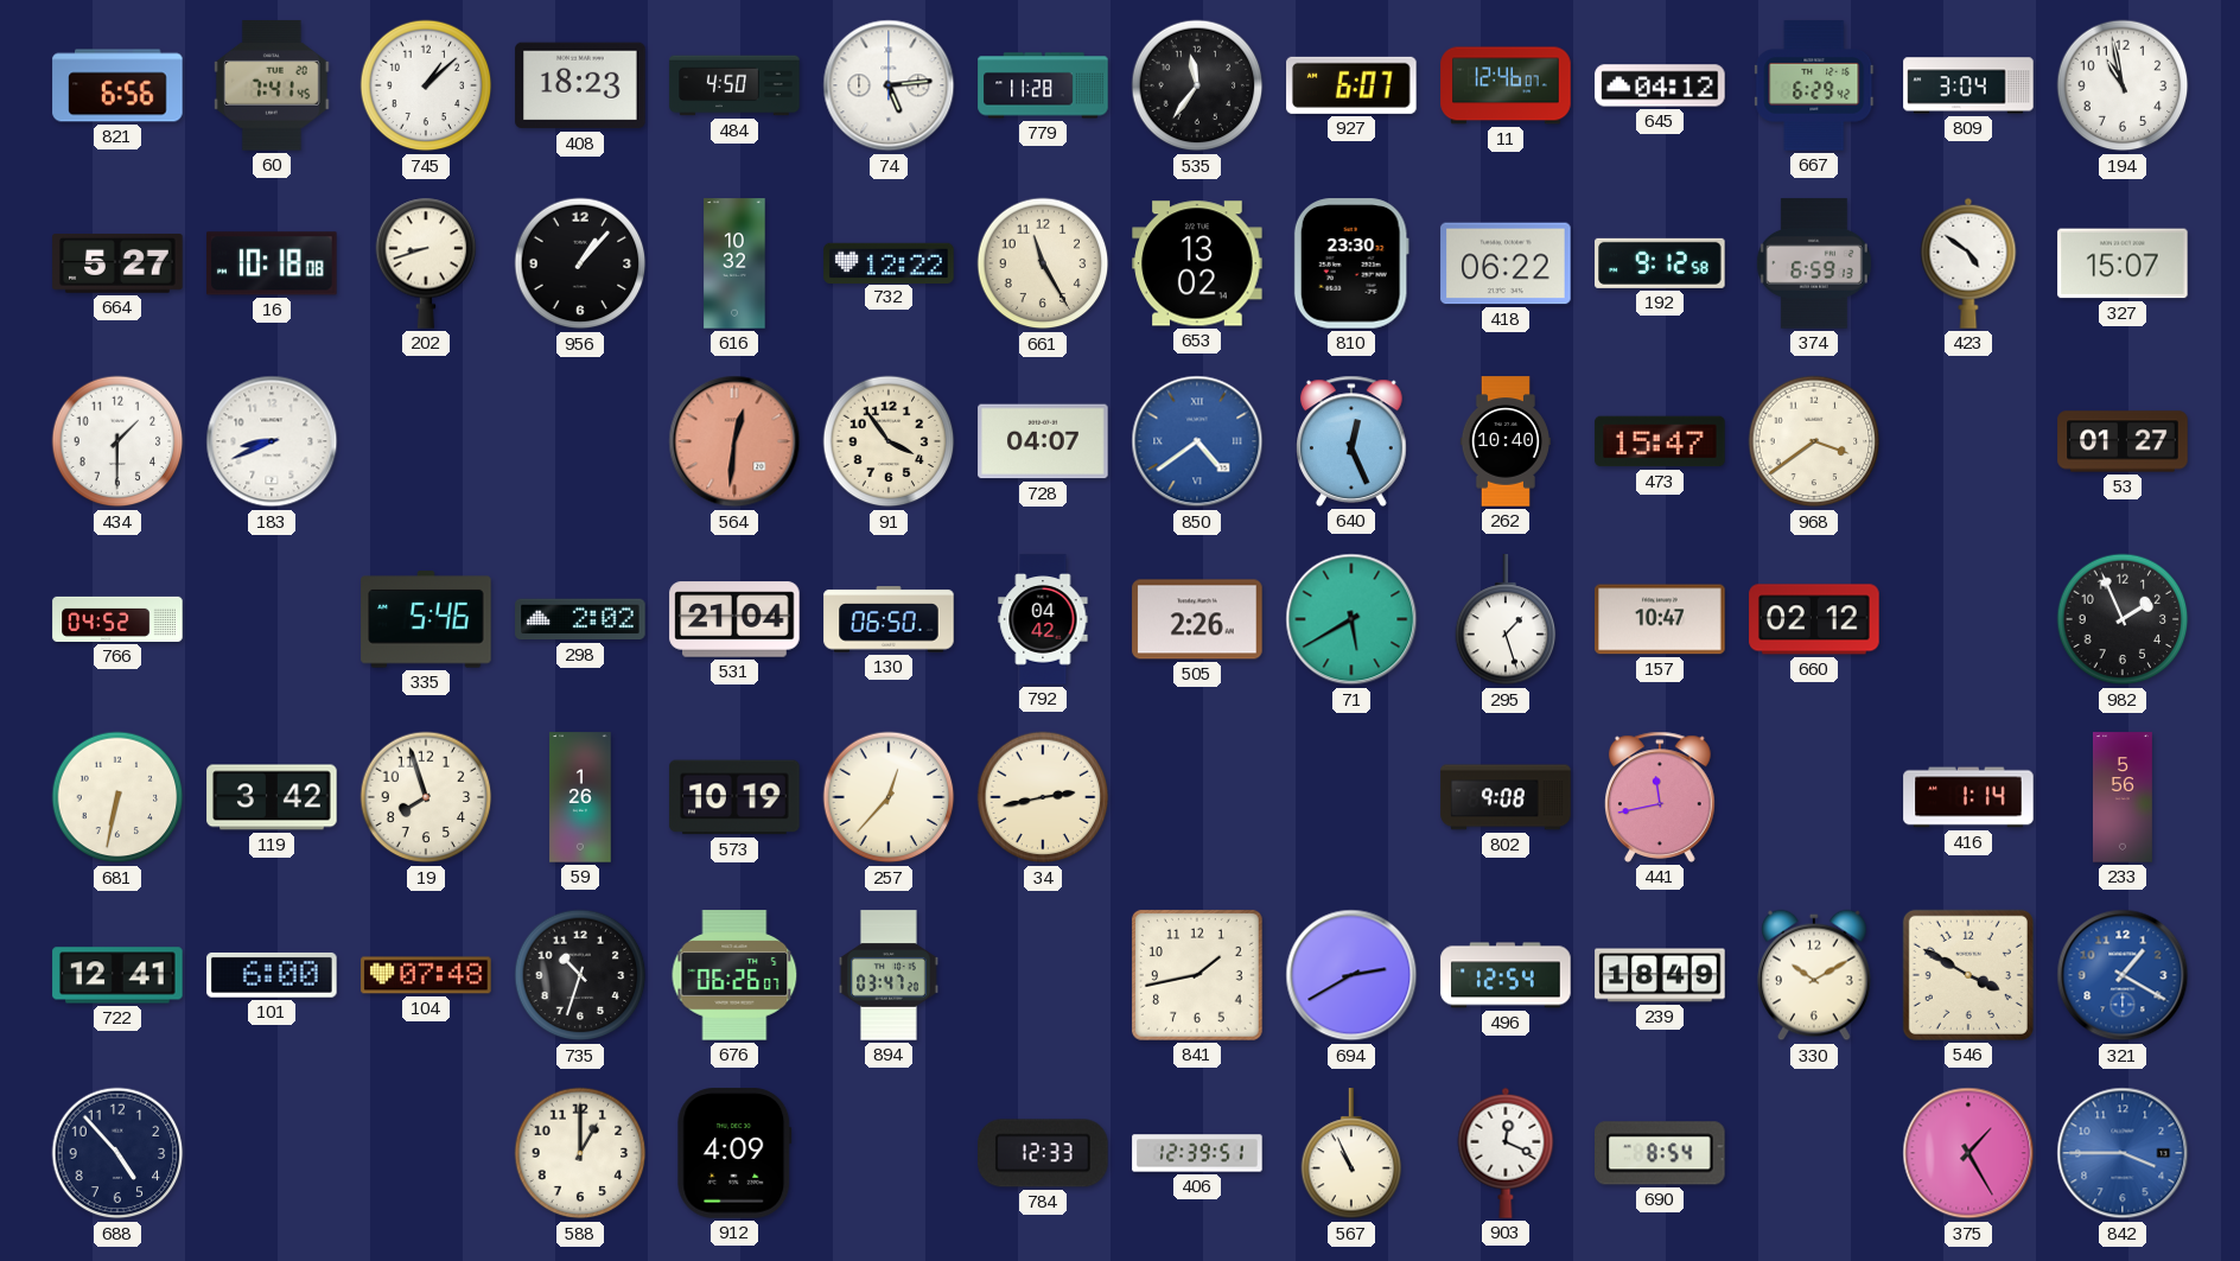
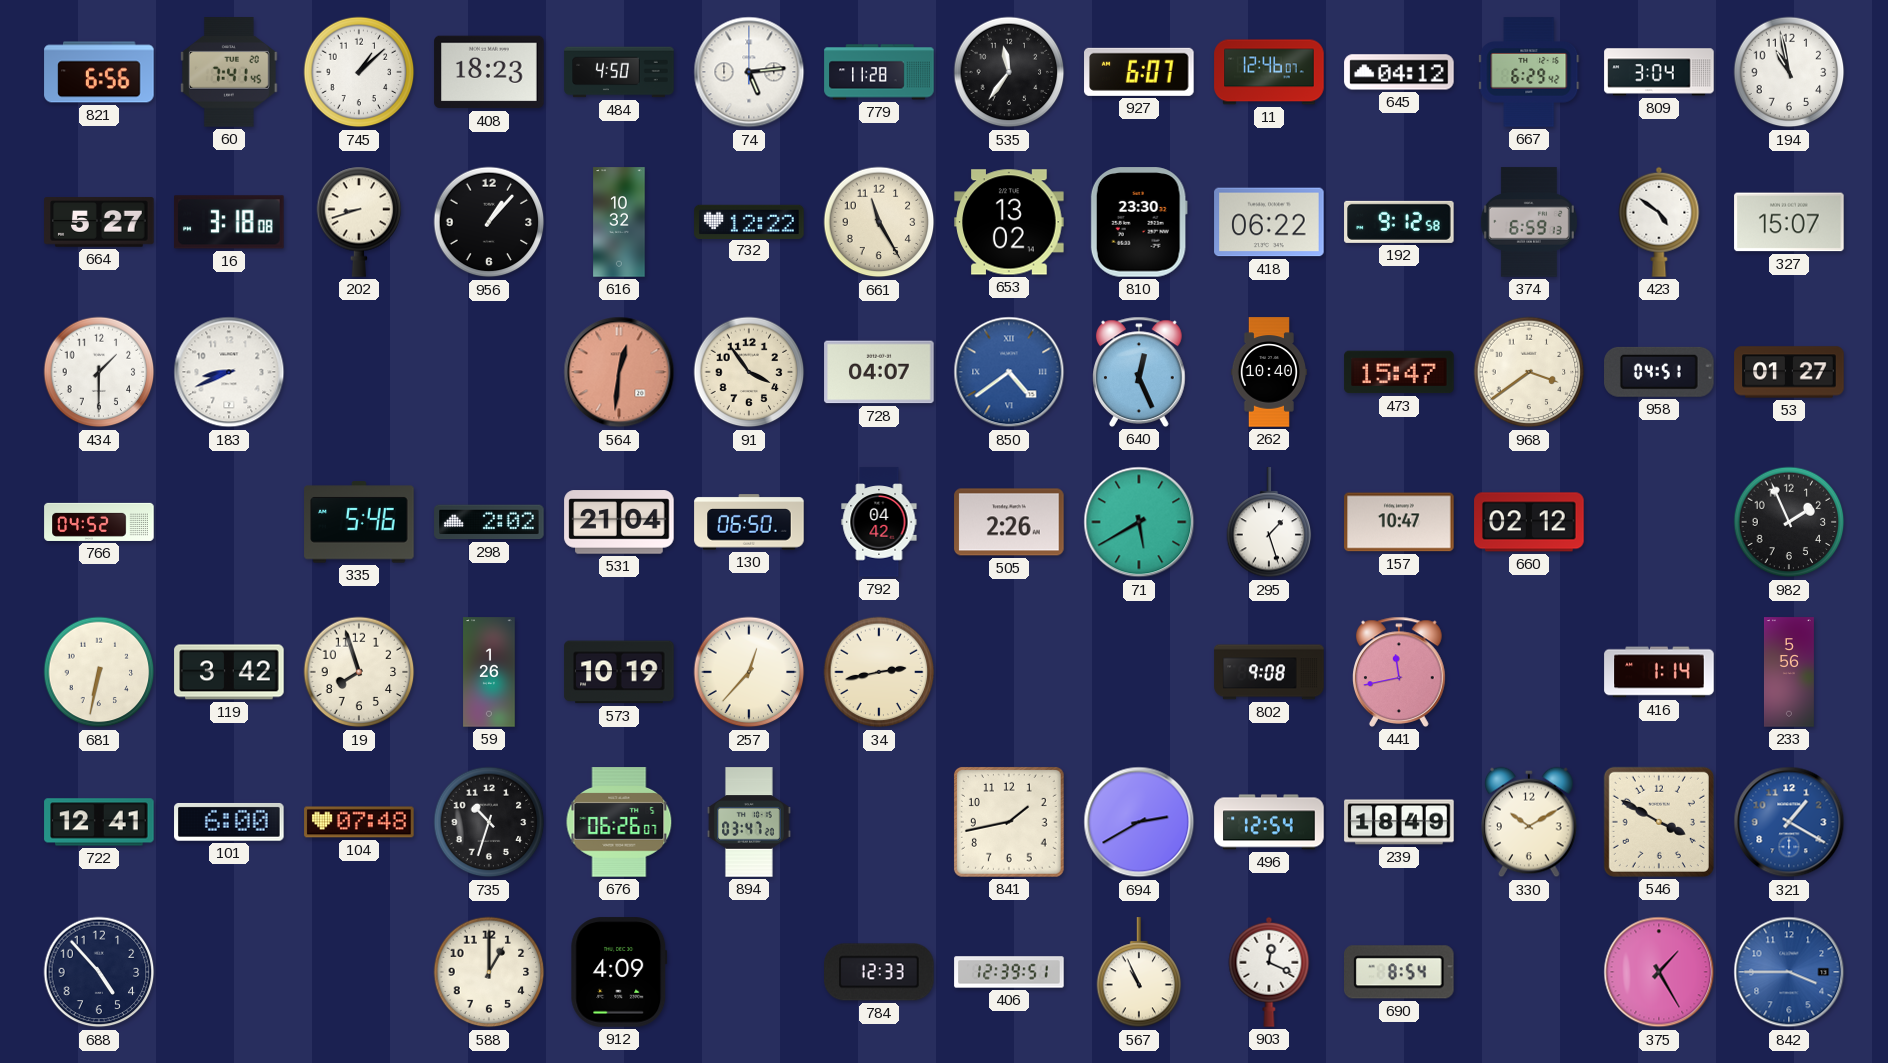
16: 10:18 -> 3:18
958: none -> 04:51
